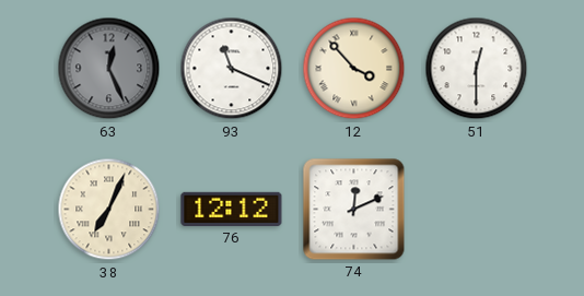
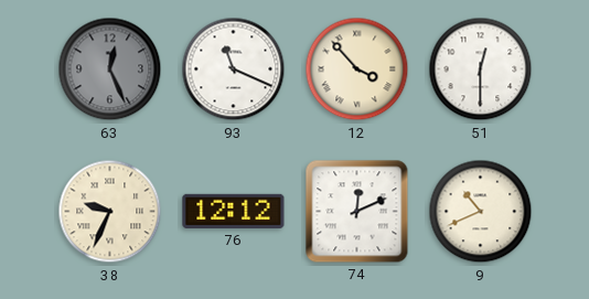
38: 7:04 -> 9:34
9: none -> 10:41
